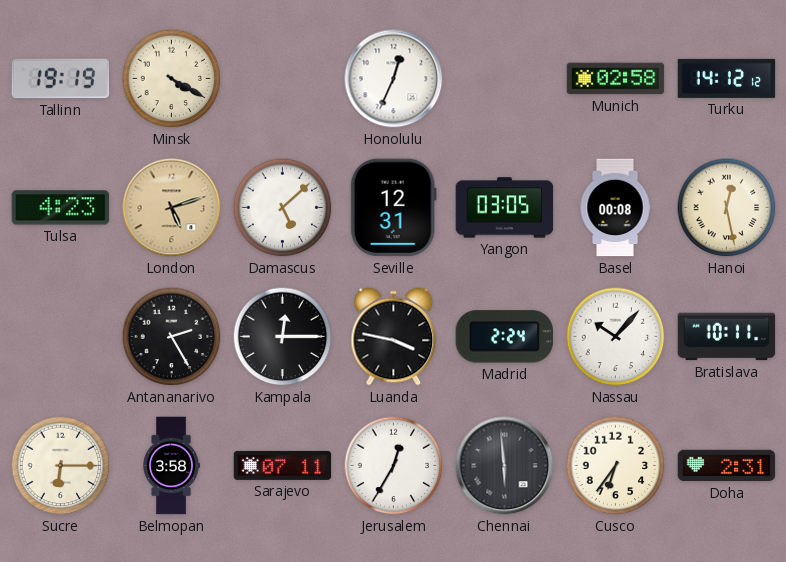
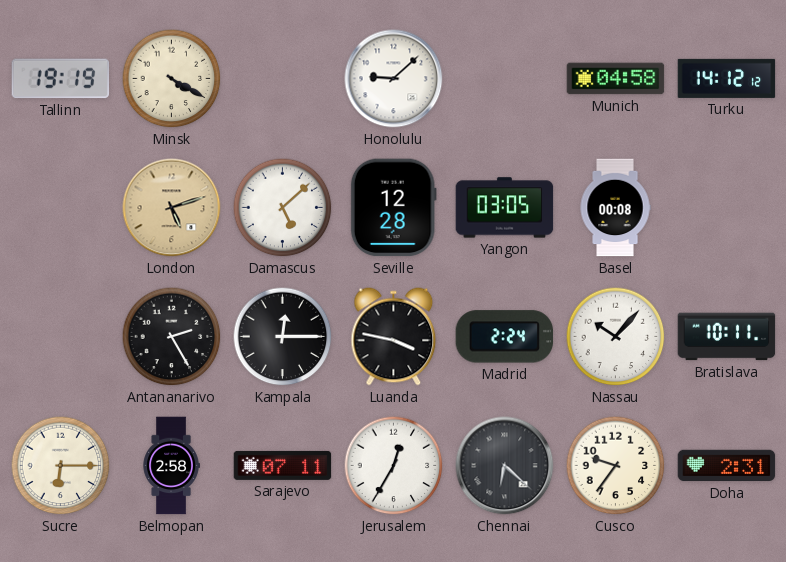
Honolulu: 12:34 -> 9:08
Munich: 02:58 -> 04:58
Tulsa: 4:23 -> none
Seville: 12:31 -> 12:28
Hanoi: 12:28 -> none
Belmopan: 3:58 -> 2:58
Chennai: 5:59 -> 6:22
Cusco: 6:36 -> 9:36
